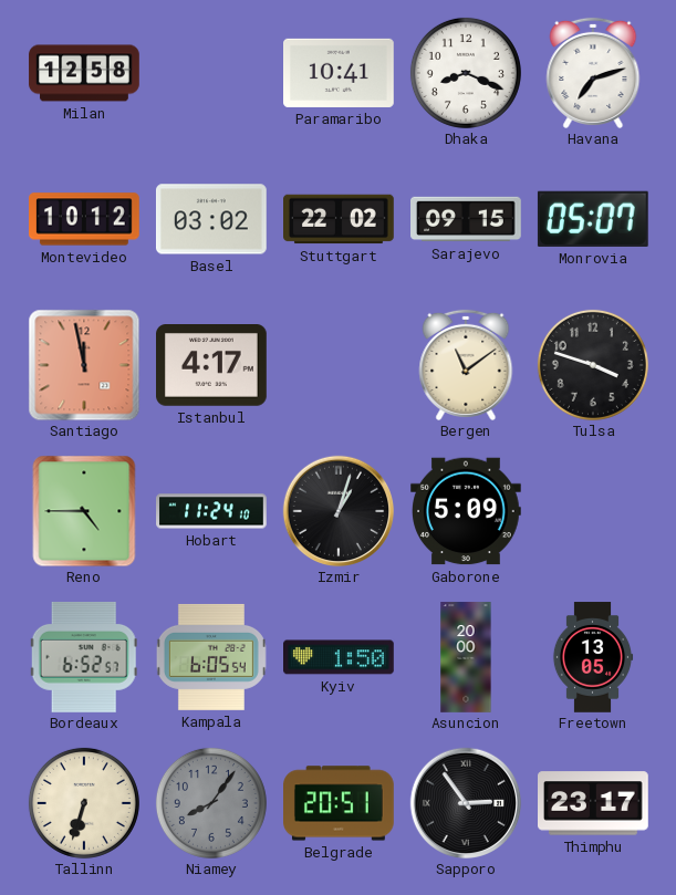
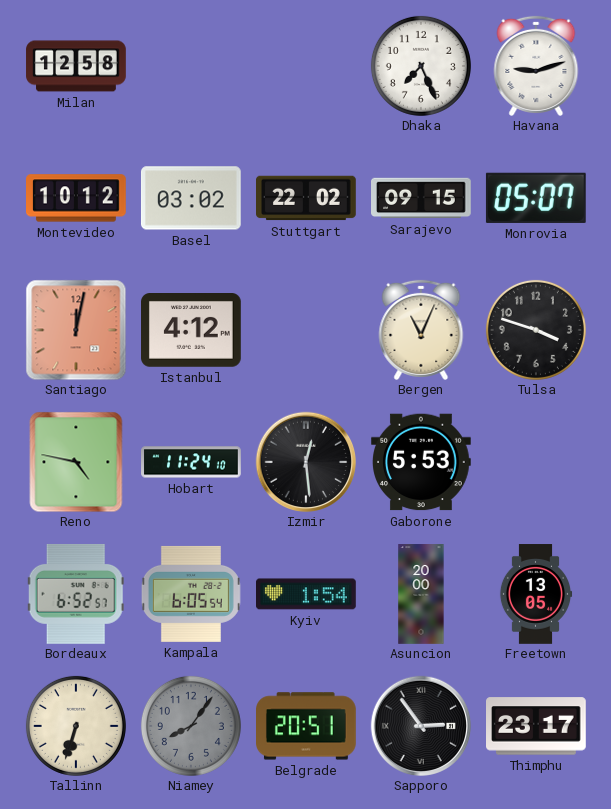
Paramaribo: 10:41 -> none
Dhaka: 8:19 -> 7:26
Havana: 7:12 -> 9:12
Santiago: 11:58 -> 12:02
Istanbul: 4:17 -> 4:12
Bergen: 11:09 -> 11:04
Reno: 4:45 -> 4:47
Izmir: 1:03 -> 12:29
Gaborone: 5:09 -> 5:53
Kyiv: 1:50 -> 1:54
